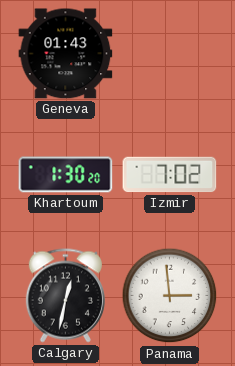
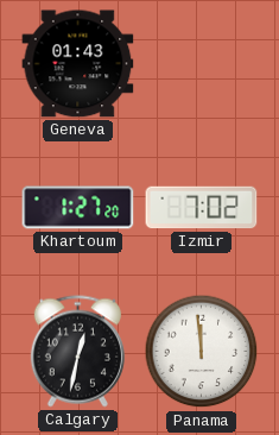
Khartoum: 1:30 -> 1:27
Panama: 2:59 -> 11:59
